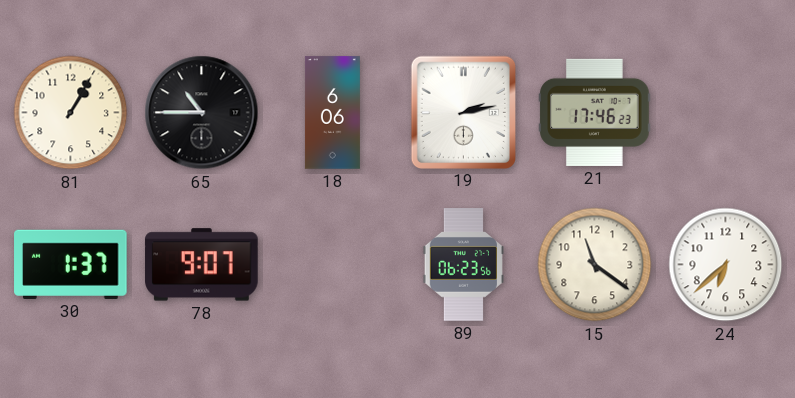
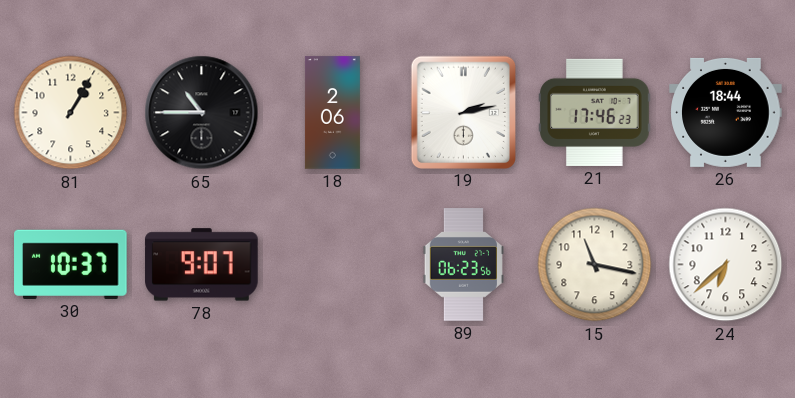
18: 6:06 -> 2:06
26: none -> 18:44
30: 1:37 -> 10:37
15: 11:21 -> 11:17
